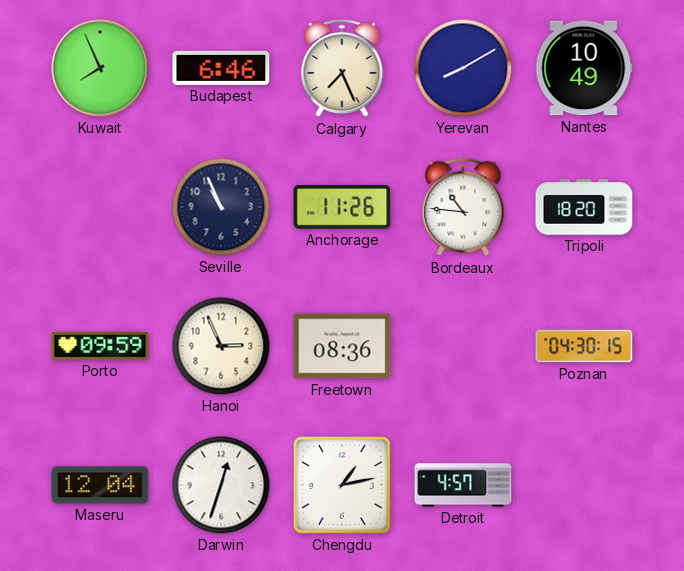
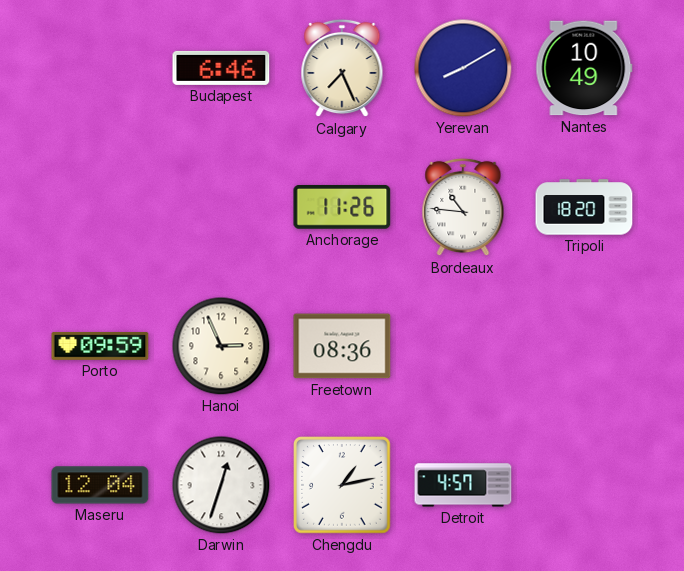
Kuwait: 7:56 -> none
Seville: 10:56 -> none
Poznan: 04:30 -> none
